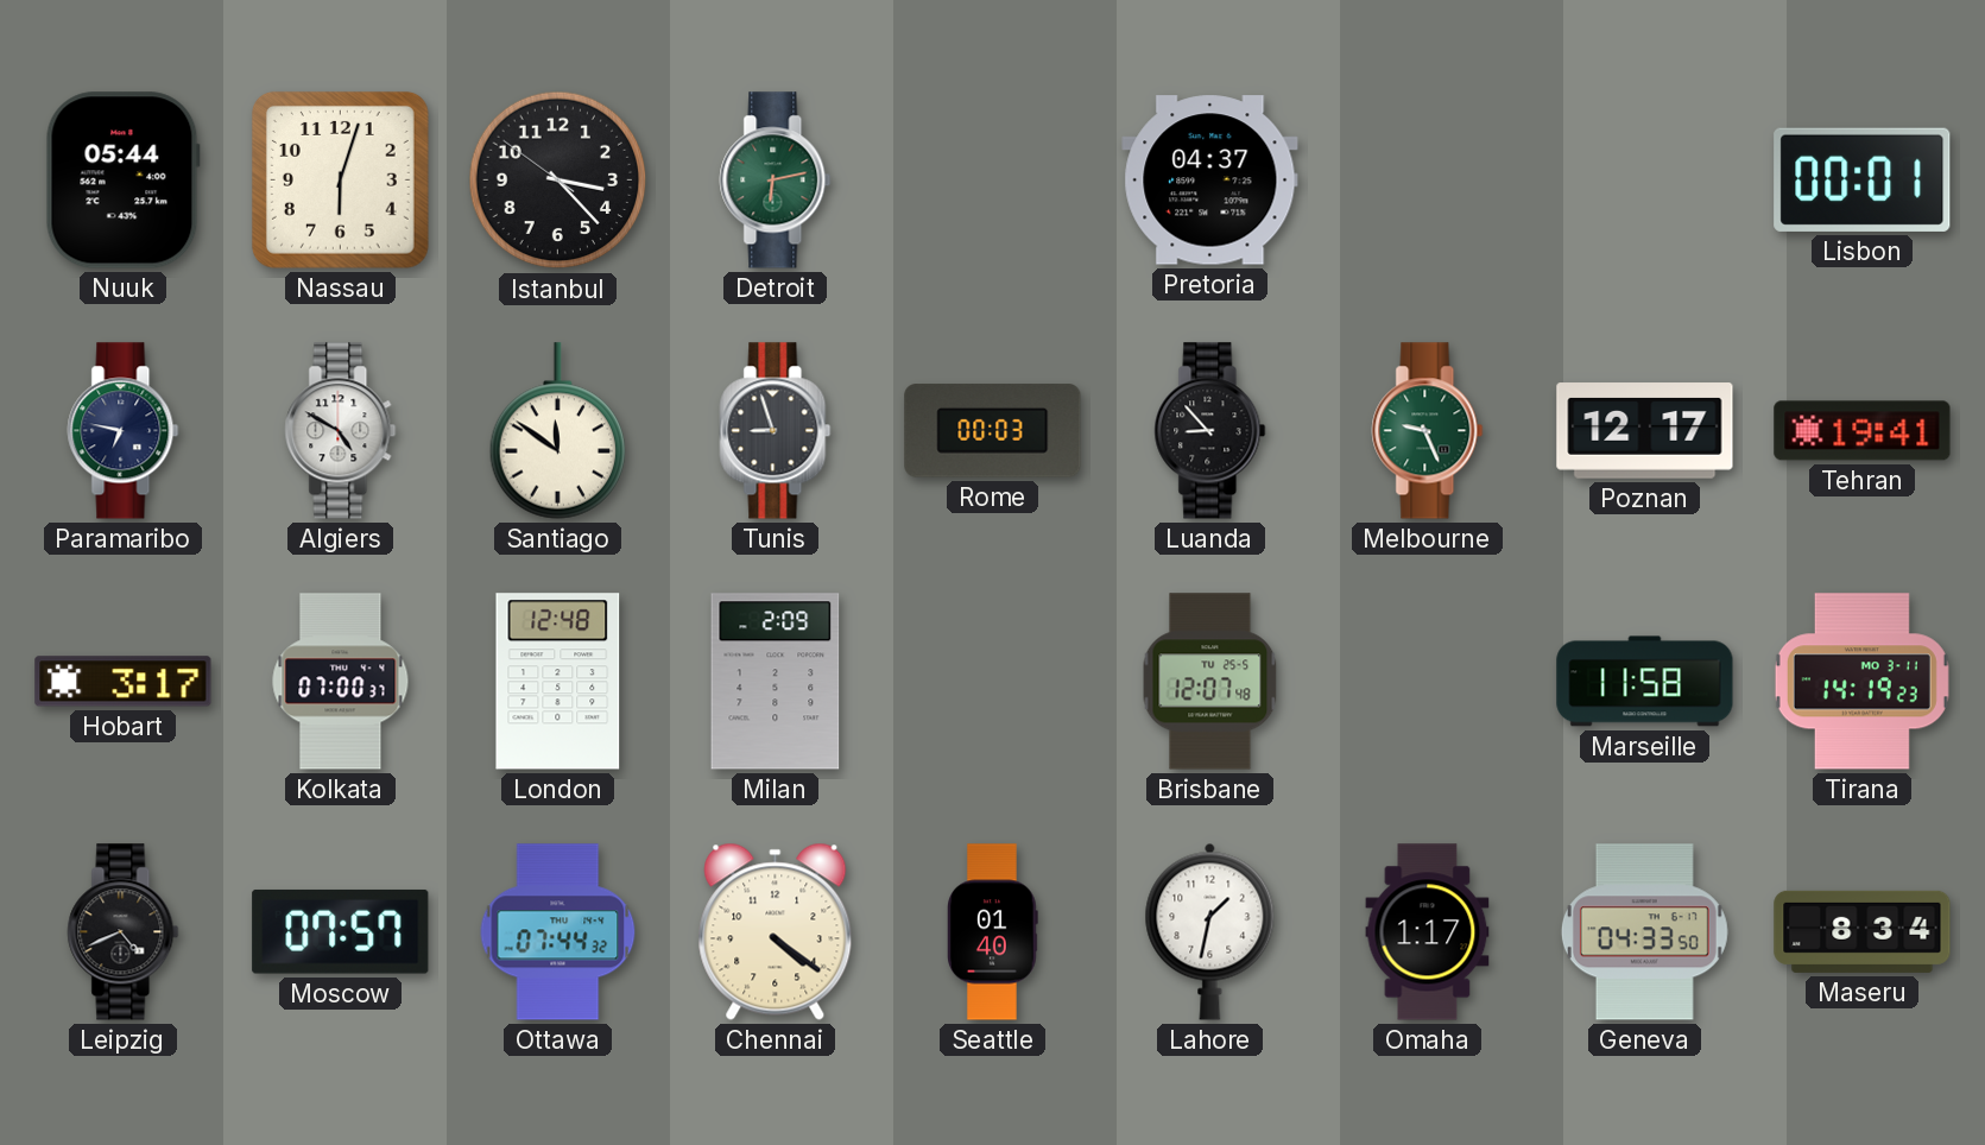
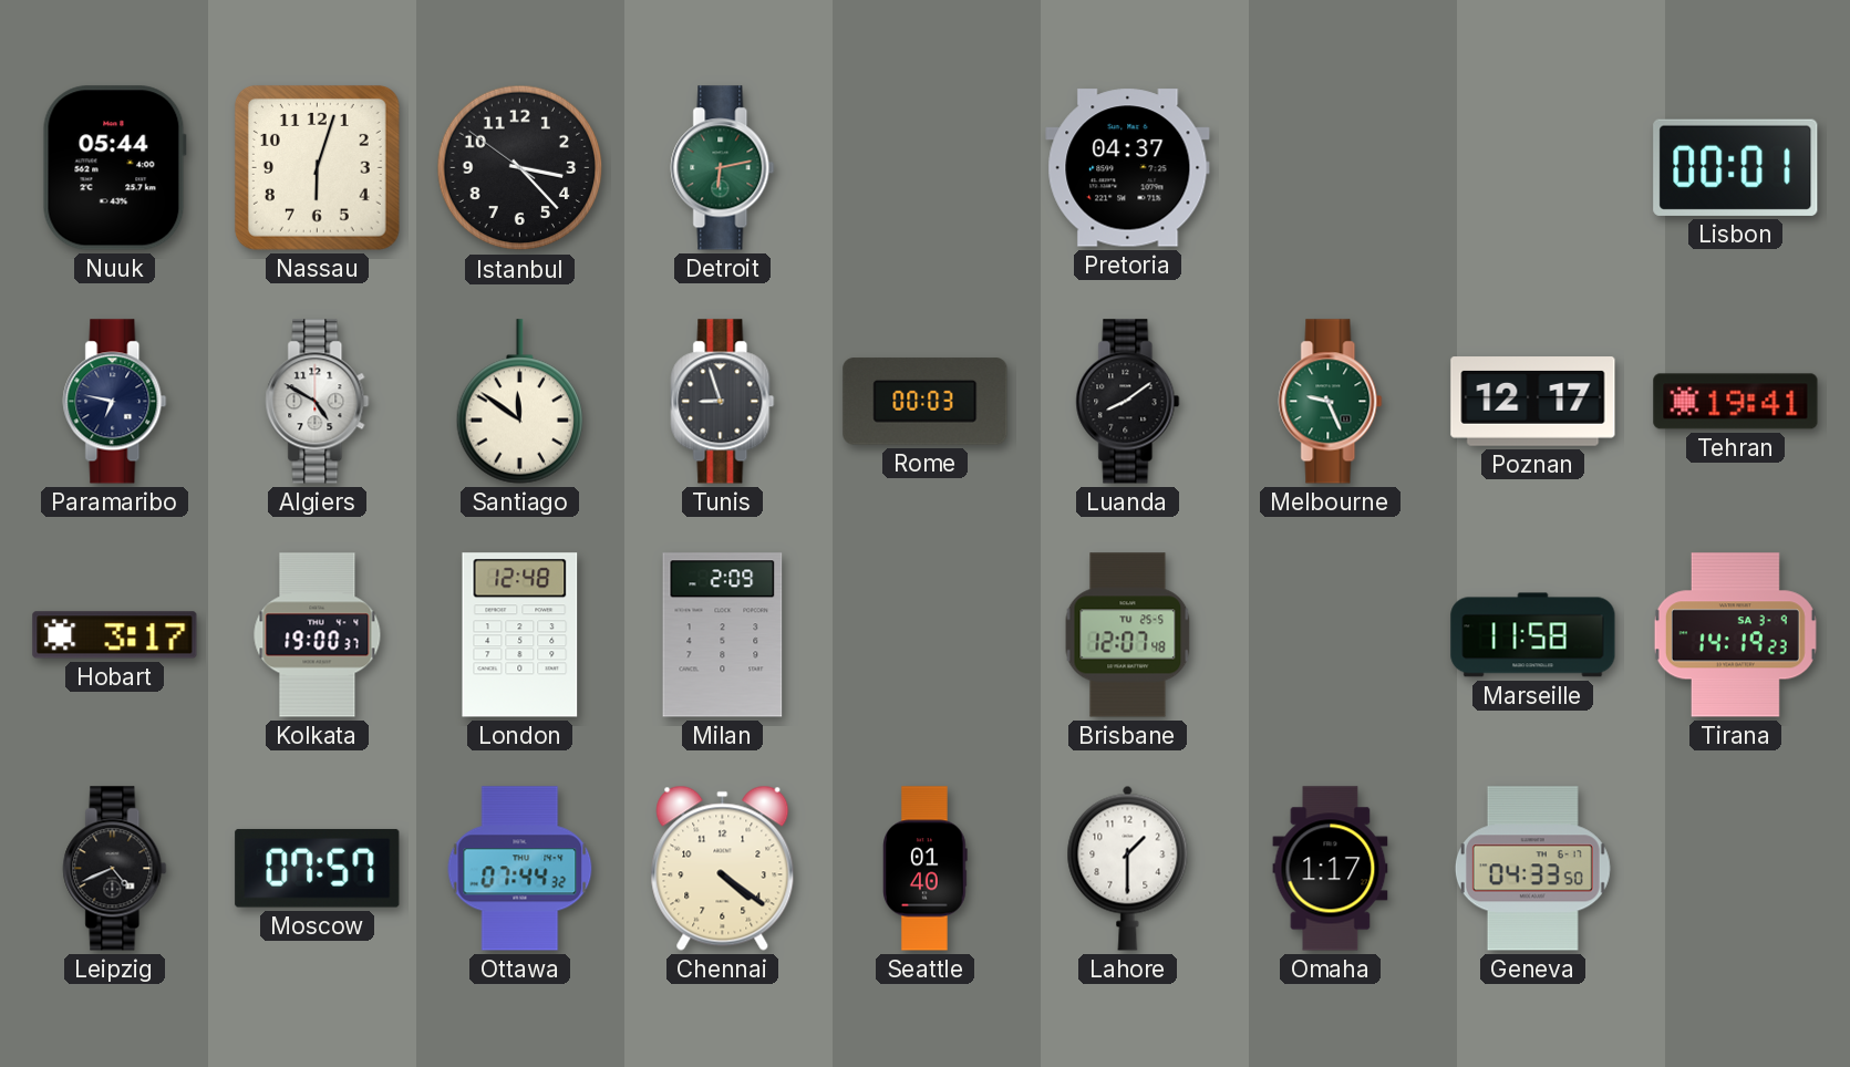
Luanda: 8:53 -> 8:09
Kolkata: 07:00 -> 19:00
Tirana date: MO 3-11 -> SA 3-9
Lahore: 1:32 -> 1:30
Maseru: 8:34 -> none
